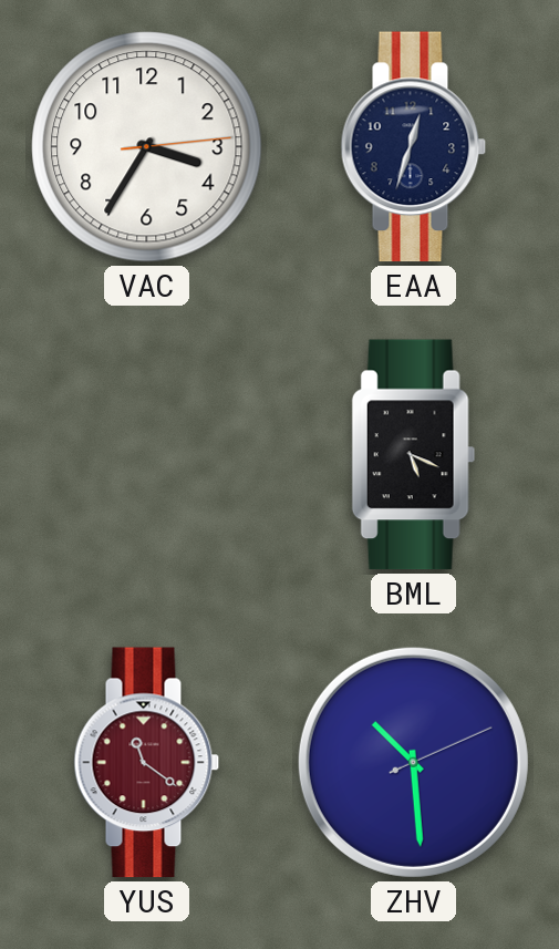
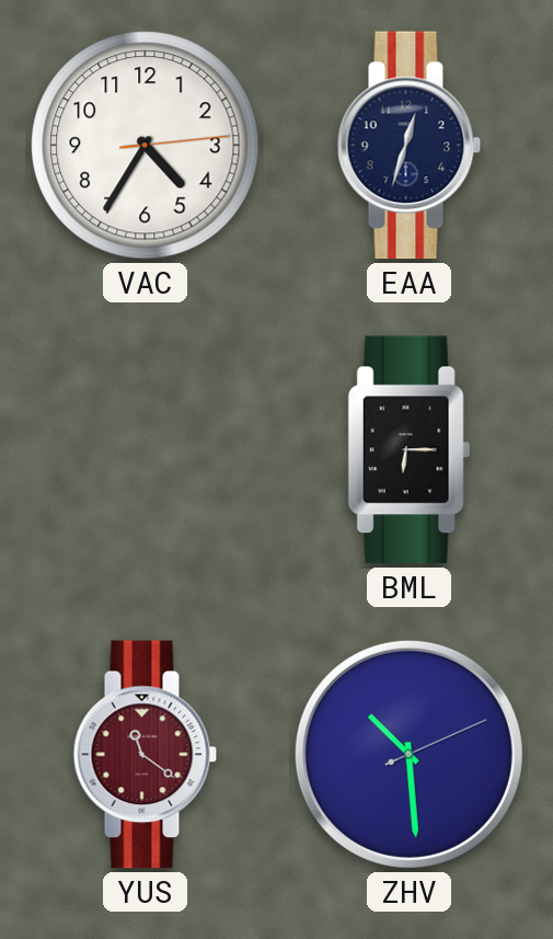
VAC: 3:35 -> 4:35
BML: 5:19 -> 6:15
